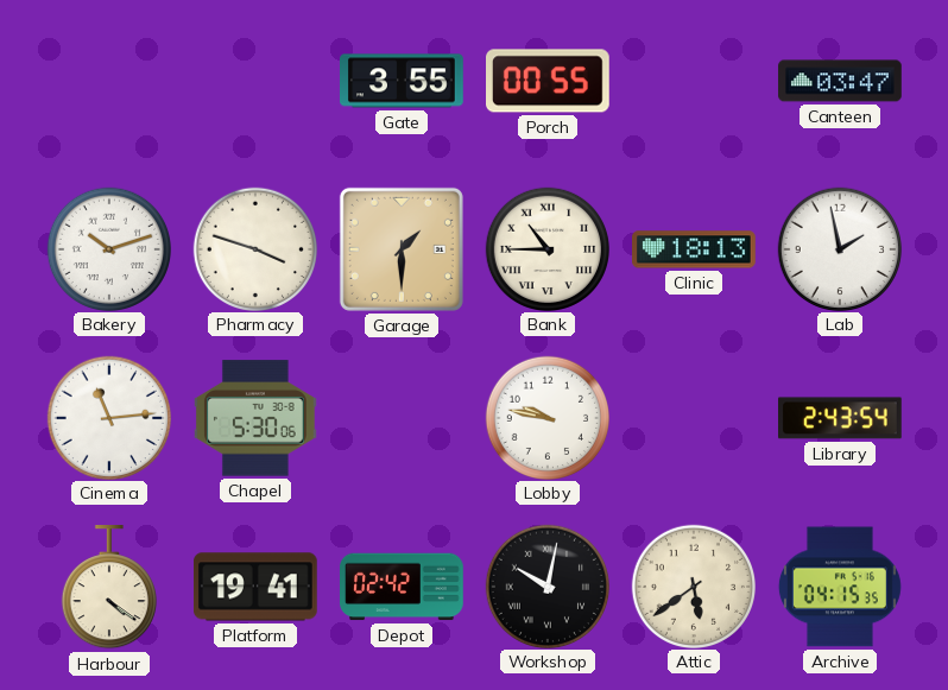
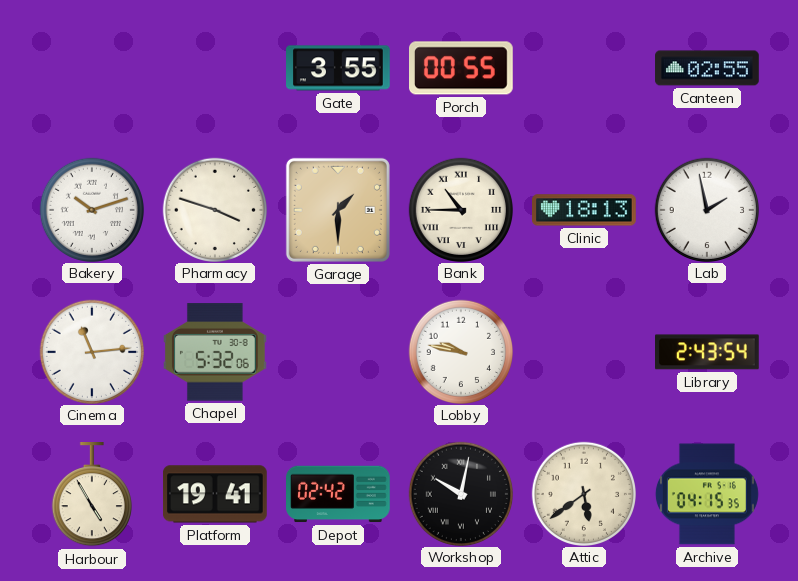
Canteen: 03:47 -> 02:55
Chapel: 5:30 -> 5:32
Harbour: 4:21 -> 4:55
